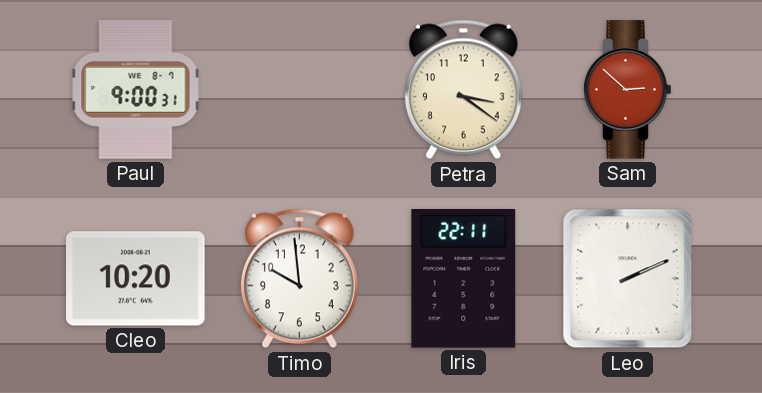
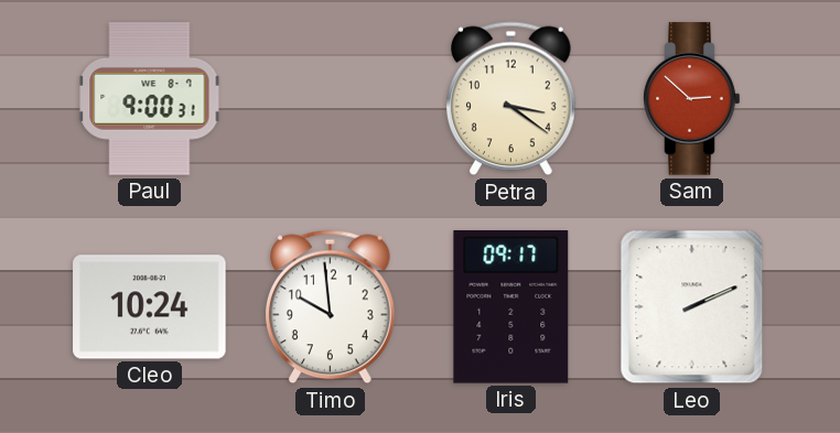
Cleo: 10:20 -> 10:24
Iris: 22:11 -> 09:17
